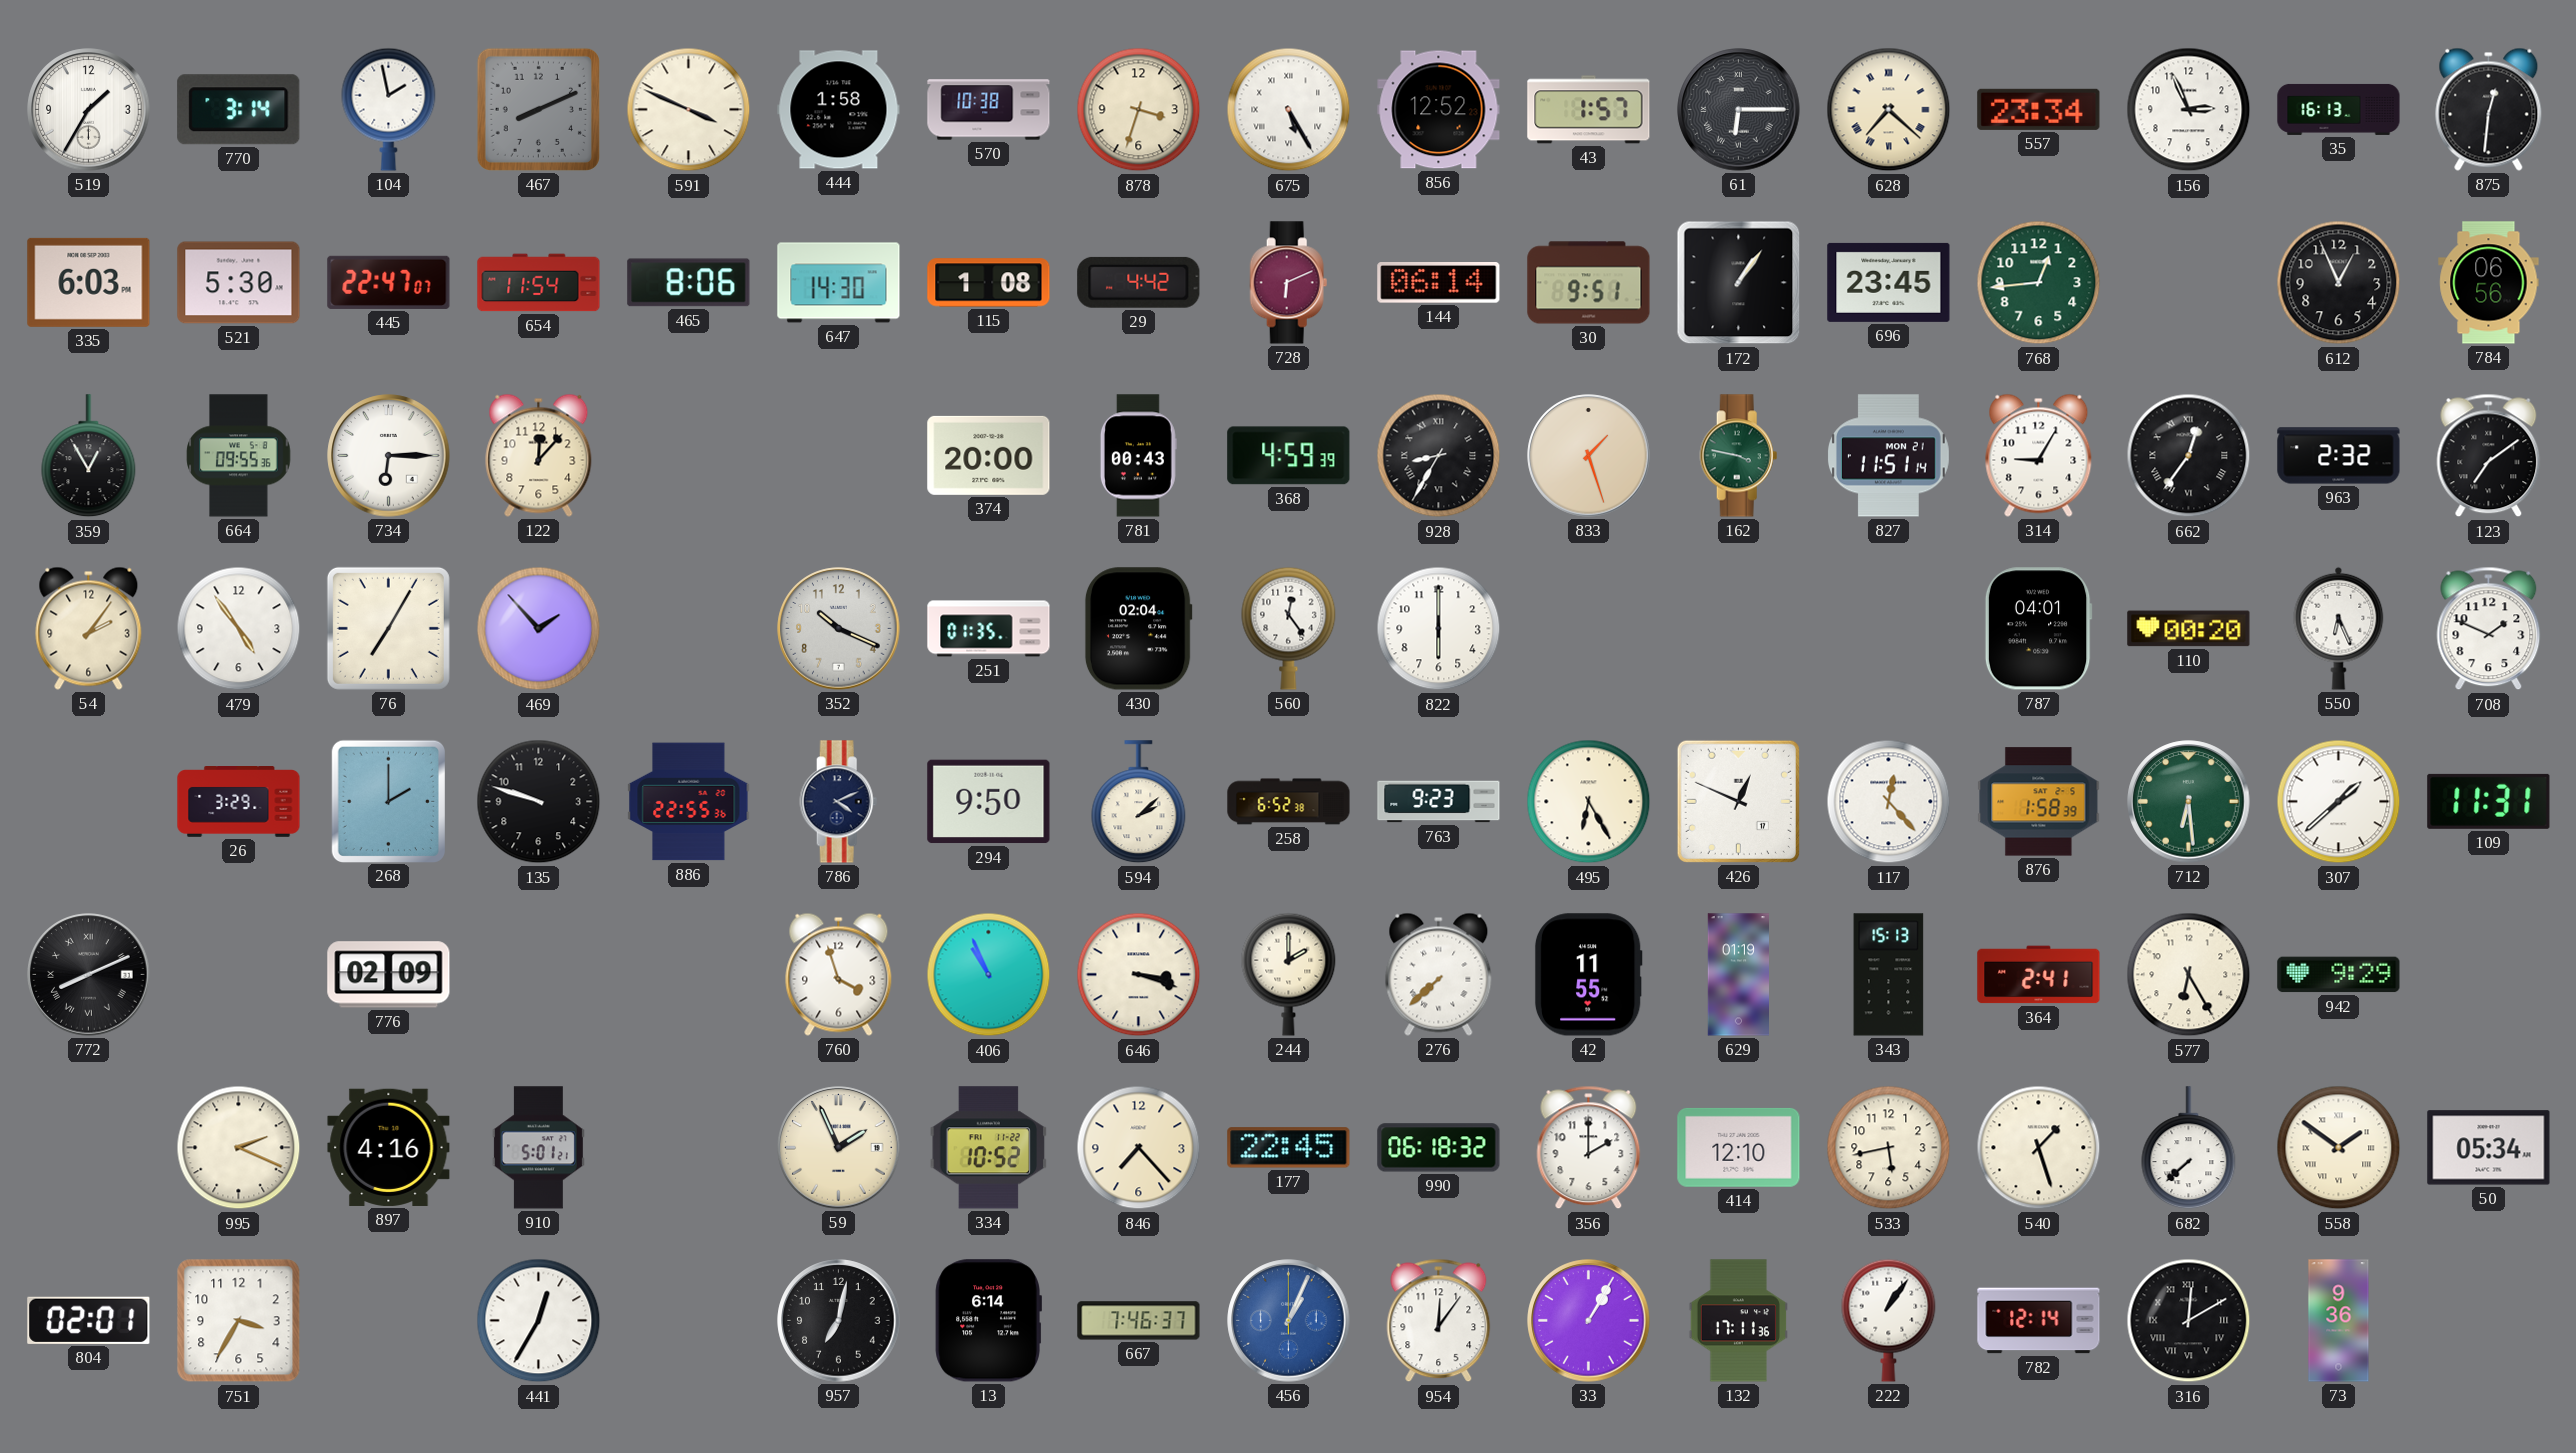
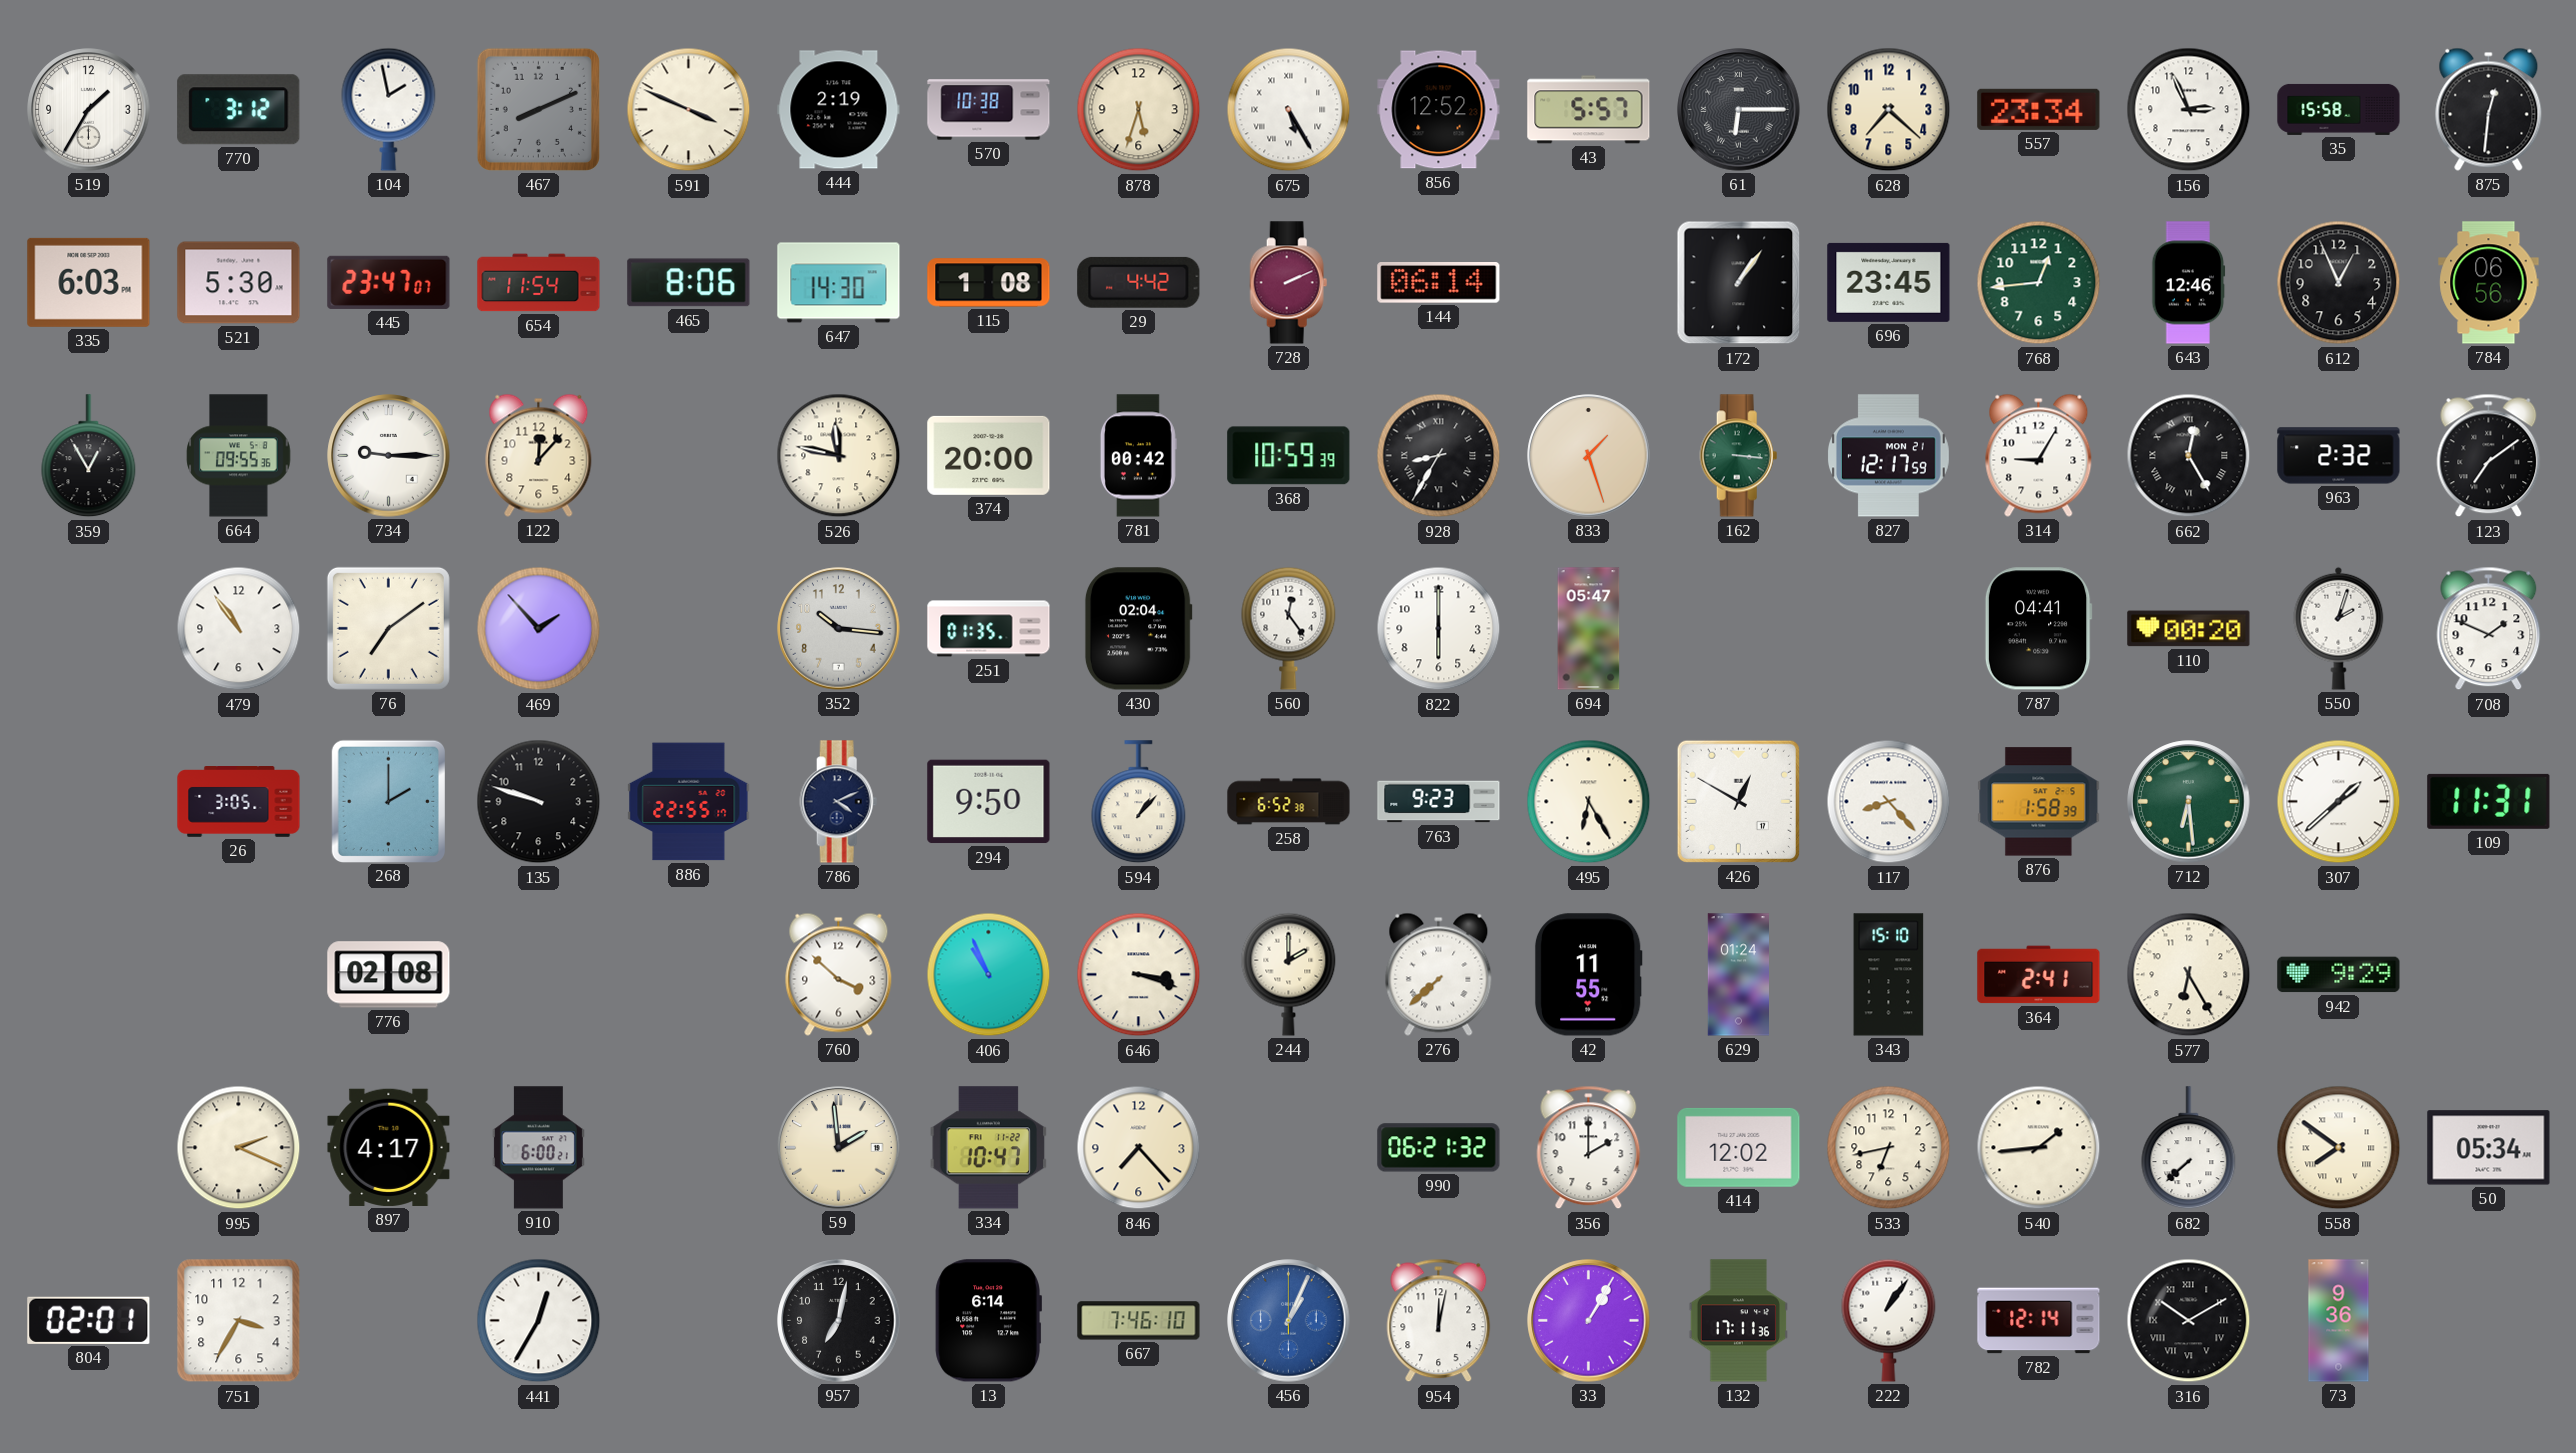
770: 3:14 -> 3:12
444: 1:58 -> 2:19
878: 3:33 -> 5:33
43: 1:57 -> 5:57
628 numerals: Roman -> Arabic
35: 16:13 -> 15:58
445: 22:47 -> 23:47
728: 6:11 -> 2:11
30: 9:51 -> none
643: none -> 12:46
734: 6:15 -> 9:15
526: none -> 11:47
781: 00:43 -> 00:42
368: 4:59 -> 10:59
162: 3:47 -> 3:16
827: 11:51 -> 12:17
662: 12:36 -> 12:25
54: 2:06 -> none
479: 4:54 -> 10:54
76: 7:05 -> 7:09
352: 10:19 -> 10:16
694: none -> 05:47
787: 04:01 -> 04:41
550: 6:26 -> 2:03
26: 3:29 -> 3:05
886: 22:55:36 -> 22:55:17
594: 2:08 -> 1:07
426: 12:49 -> 12:50
117: 12:23 -> 8:23
772: 8:11 -> none
776: 02:09 -> 02:08
760: 3:57 -> 3:52
629: 01:19 -> 01:24
343: 15:13 -> 15:10
897: 4:16 -> 4:17
910: 5:01 -> 6:00
59: 1:56 -> 1:59
334: 10:52 -> 10:47
177: 22:45 -> none
990: 06:18 -> 06:21
414: 12:10 -> 12:02
533: 5:43 -> 6:43
540: 1:27 -> 1:44
558: 1:51 -> 7:51
667: 7:46:37 -> 7:46:10
954: 12:06 -> 12:02
316: 12:10 -> 10:10
